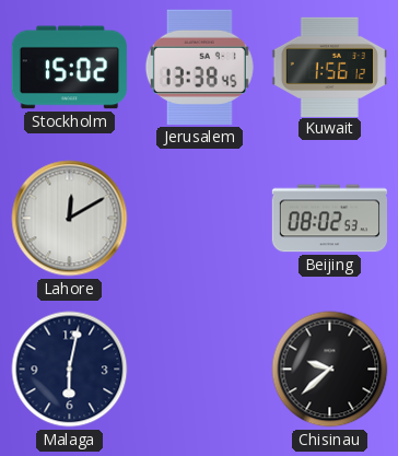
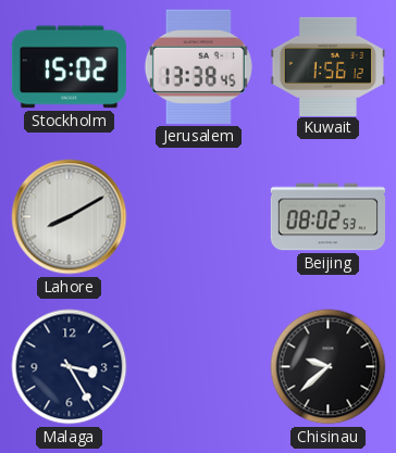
Lahore: 12:10 -> 8:10
Malaga: 6:02 -> 3:25
